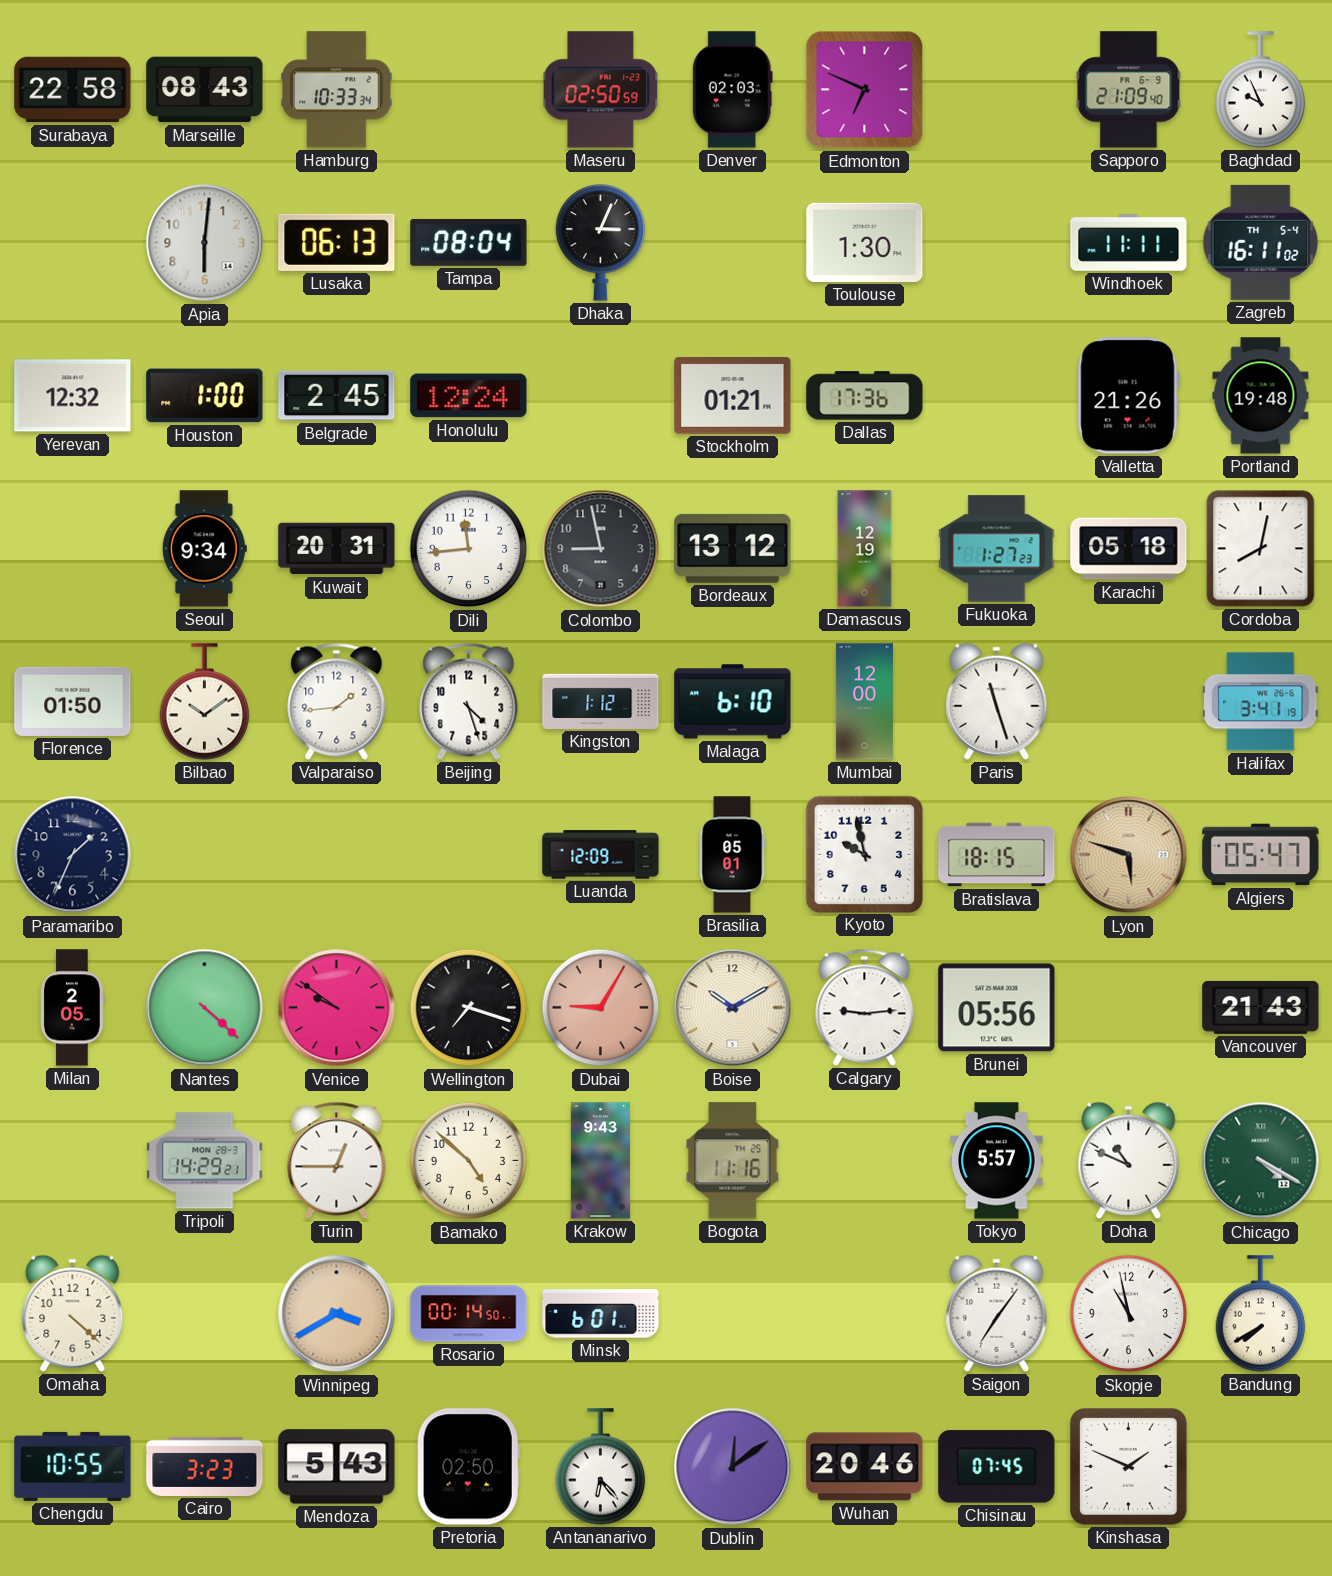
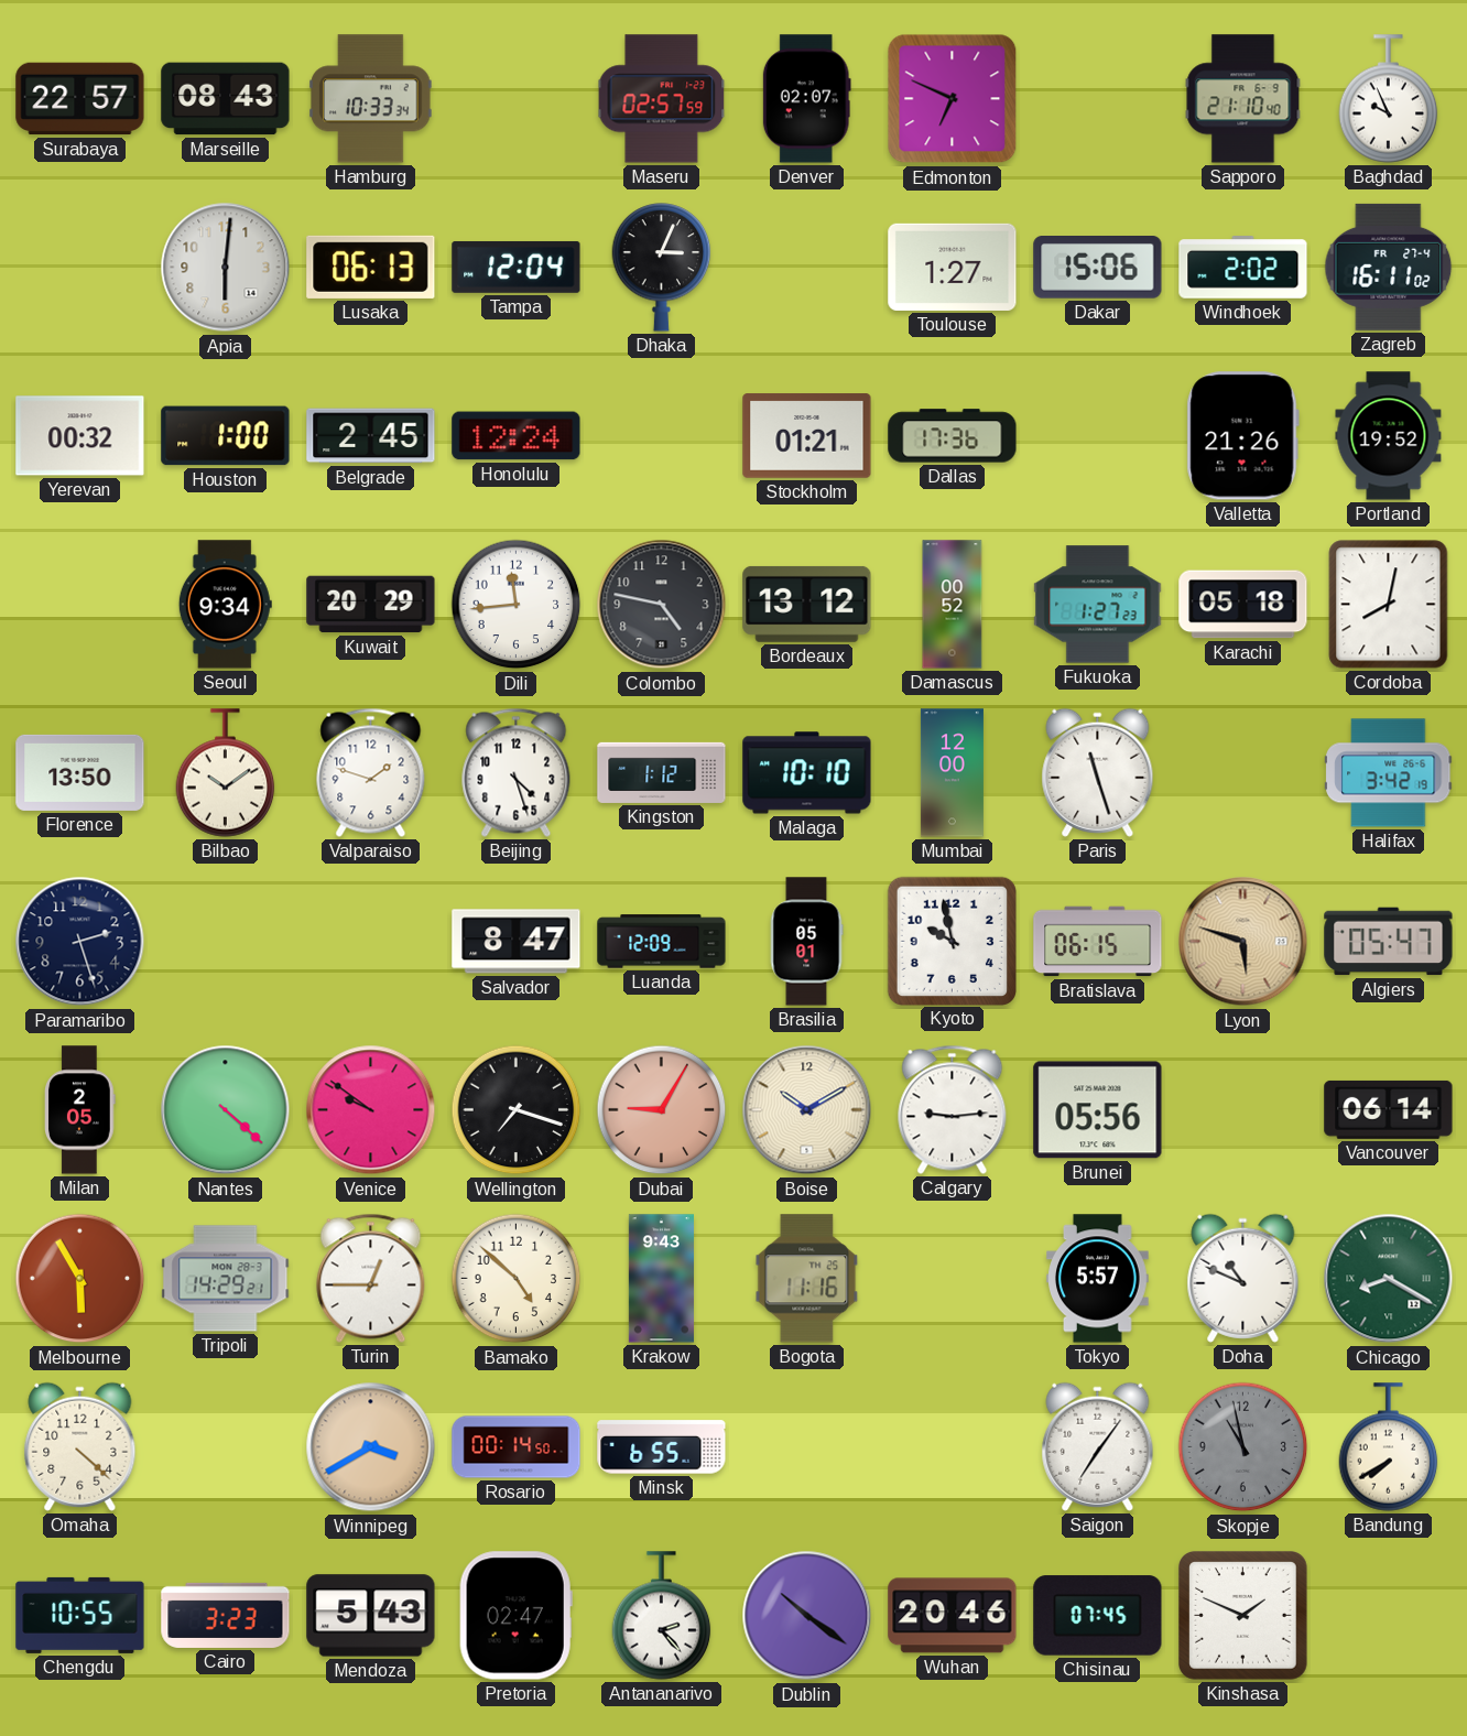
Surabaya: 22:58 -> 22:57
Maseru: 02:50 -> 02:57
Denver: 02:03 -> 02:07
Sapporo: 21:09 -> 21:10
Tampa: 08:04 -> 12:04
Toulouse: 1:30 -> 1:27
Dakar: none -> 15:06
Windhoek: 11:11 -> 2:02
Zagreb date: TH 5-4 -> FR 27-4
Yerevan: 12:32 -> 00:32
Portland: 19:48 -> 19:52
Kuwait: 20:31 -> 20:29
Colombo: 8:58 -> 4:47
Damascus: 12:19 -> 00:52
Florence: 01:50 -> 13:50
Valparaiso: 1:44 -> 1:48
Malaga: 6:10 -> 10:10
Halifax: 3:41 -> 3:42
Paramaribo: 1:34 -> 2:27
Salvador: none -> 8:47
Bratislava: 18:15 -> 06:15
Vancouver: 21:43 -> 06:14
Melbourne: none -> 5:55
Chicago: 4:20 -> 8:20
Minsk: 6:01 -> 6:55
Skopje dial: white -> grey
Pretoria: 02:50 -> 02:47
Antananarivo: 6:23 -> 2:23
Dublin: 12:09 -> 10:21
